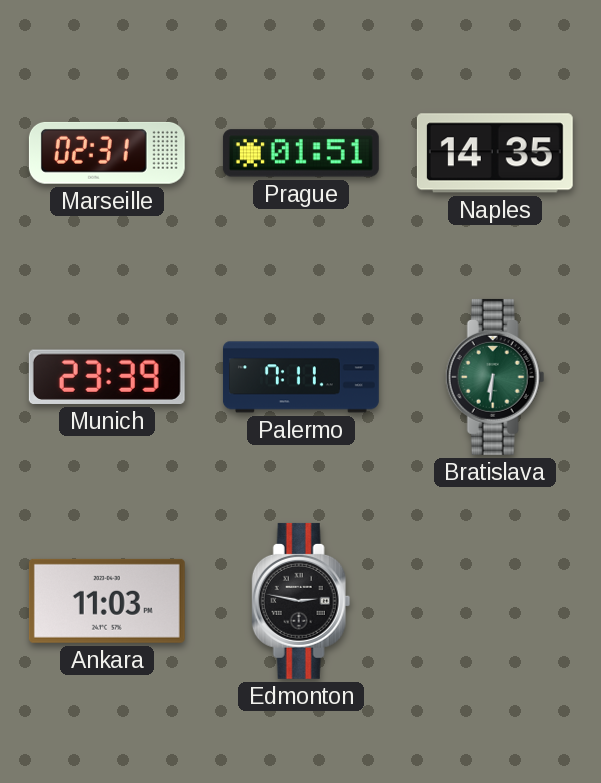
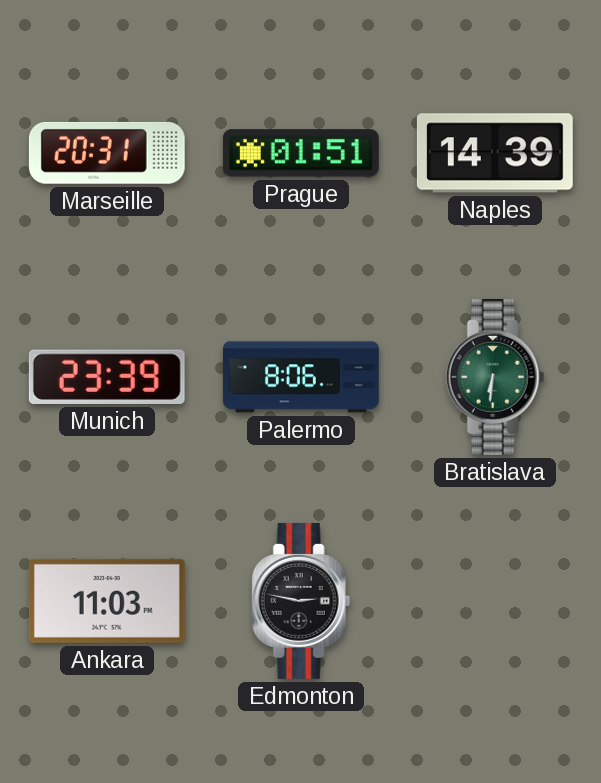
Marseille: 02:31 -> 20:31
Naples: 14:35 -> 14:39
Palermo: 7:11 -> 8:06
